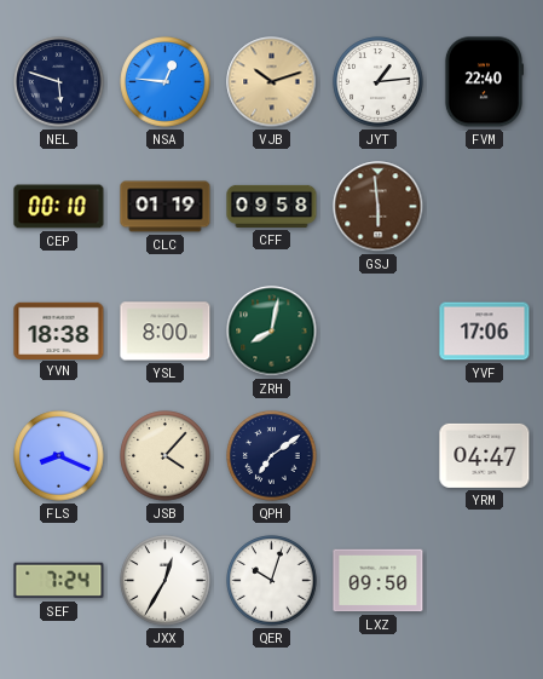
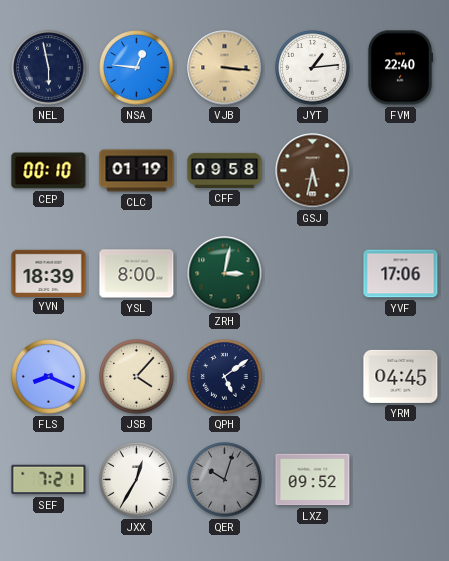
NEL: 5:48 -> 5:58
VJB: 10:12 -> 3:16
GSJ: 5:59 -> 5:32
YVN: 18:38 -> 18:39
ZRH: 8:02 -> 3:02
QPH: 7:09 -> 5:09
YRM: 04:47 -> 04:45
SEF: 7:24 -> 7:21
QER dial: white -> grey
LXZ: 09:50 -> 09:52
